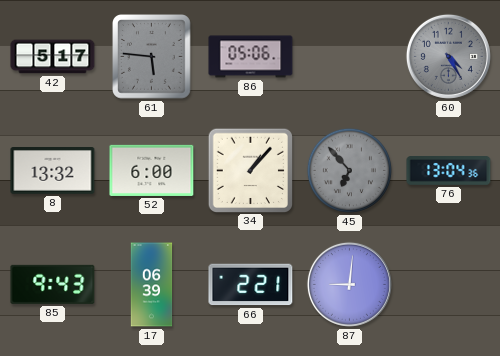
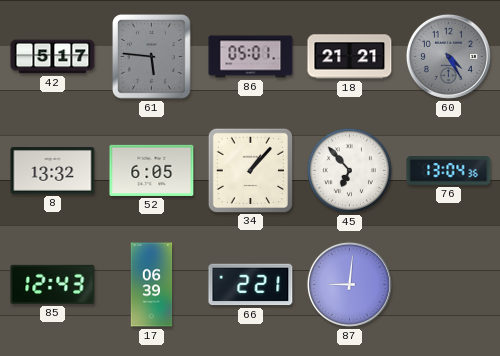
86: 05:06 -> 05:01
18: none -> 21:21
52: 6:00 -> 6:05
45 dial: grey -> white
85: 9:43 -> 12:43
